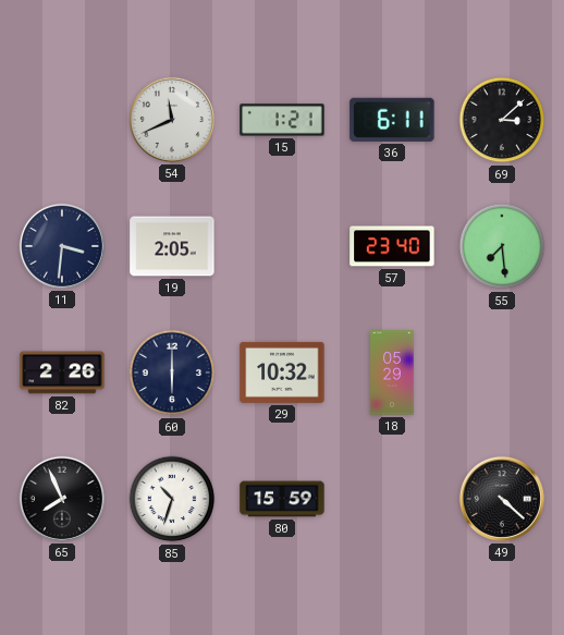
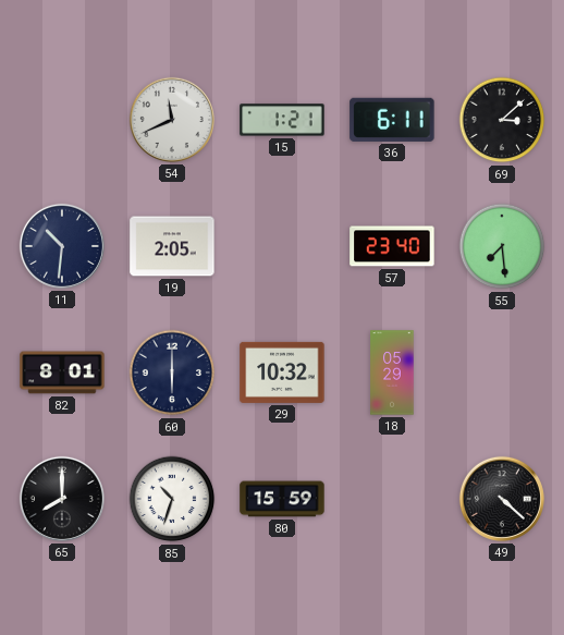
11: 3:31 -> 10:31
82: 2:26 -> 8:01
65: 7:56 -> 8:00
